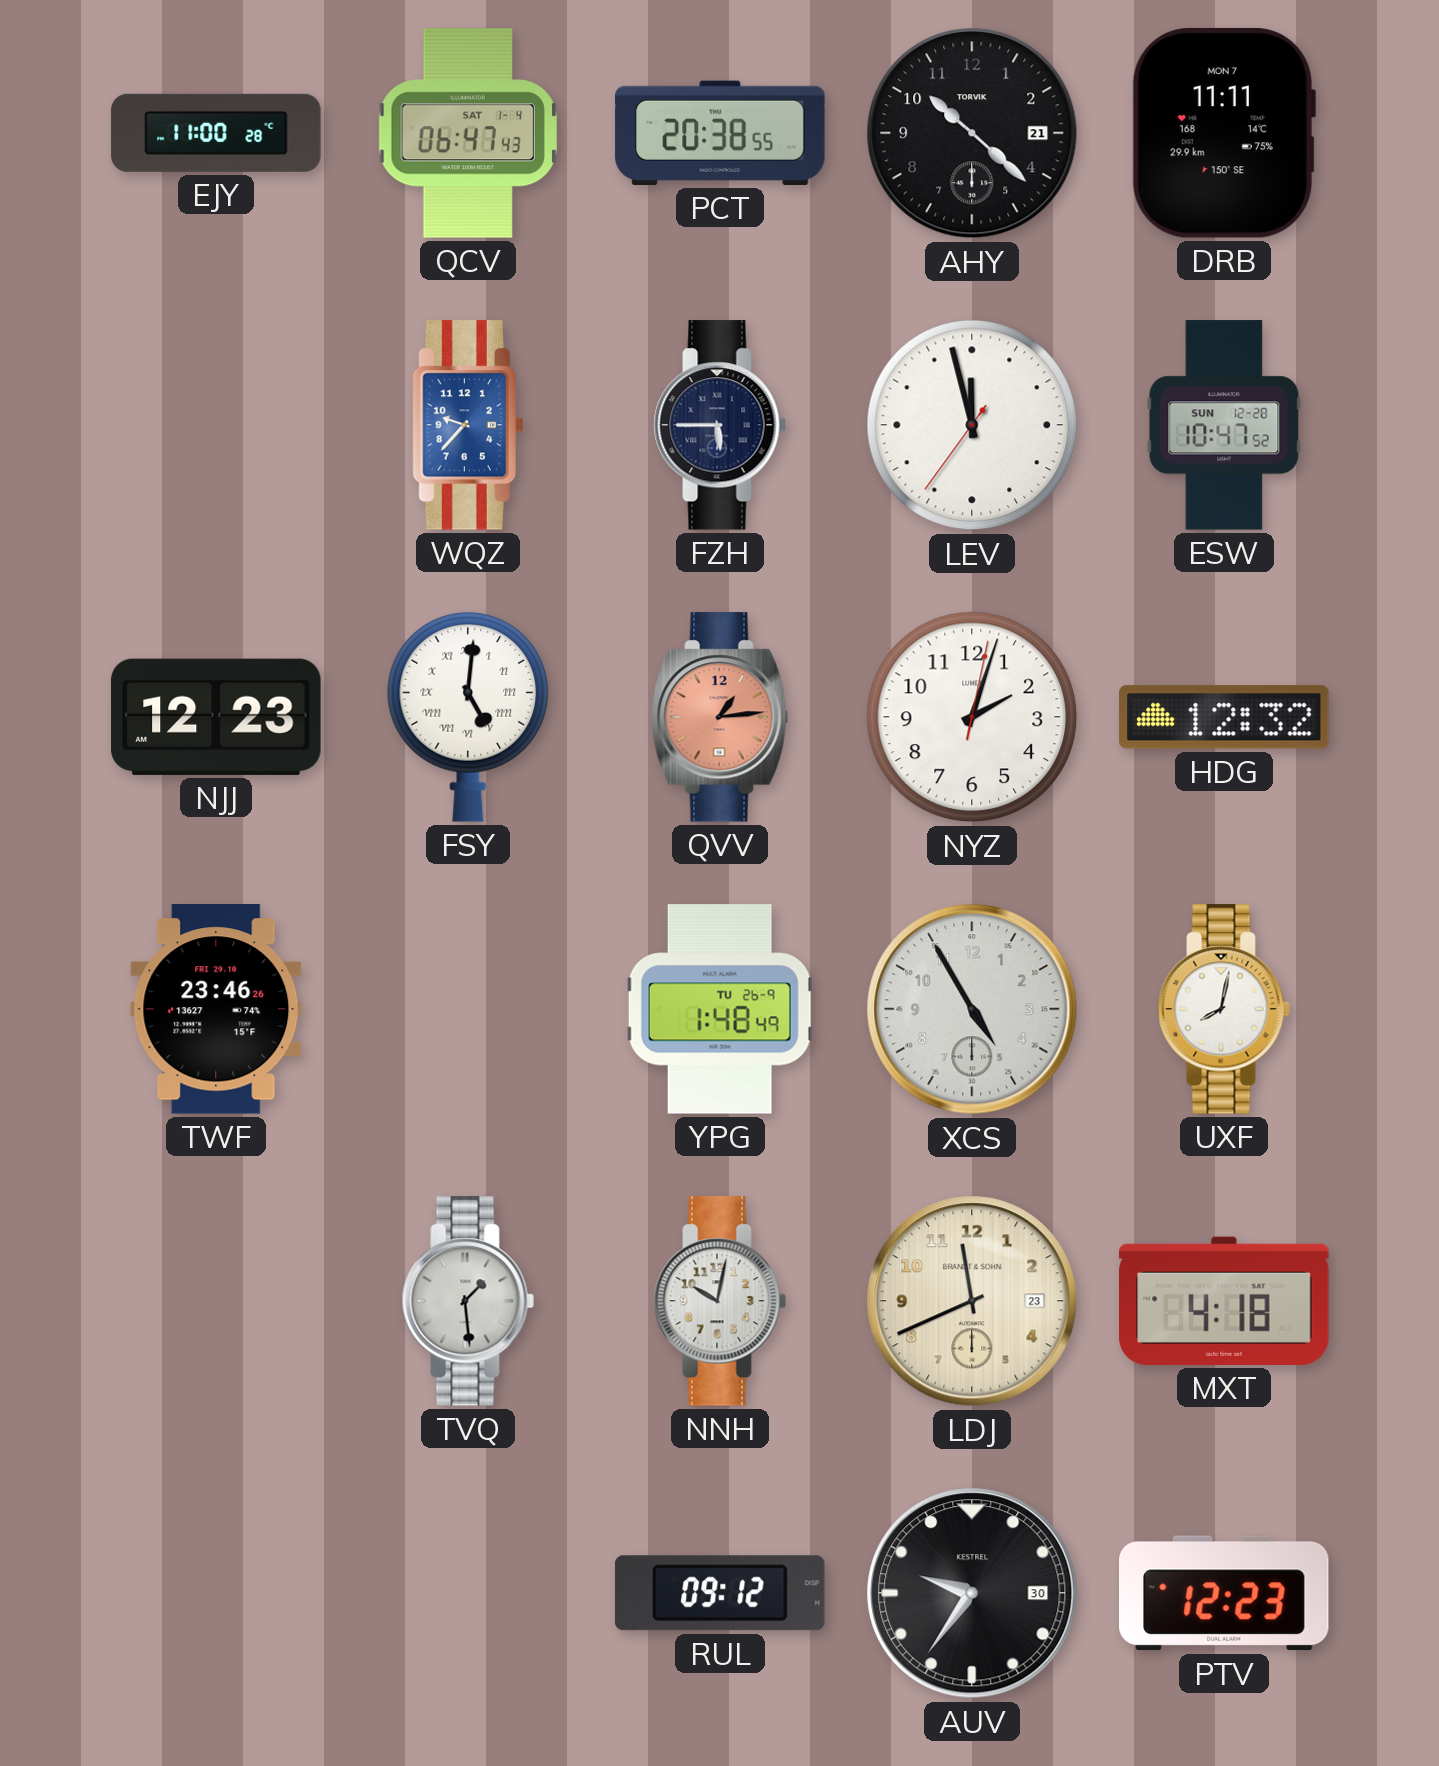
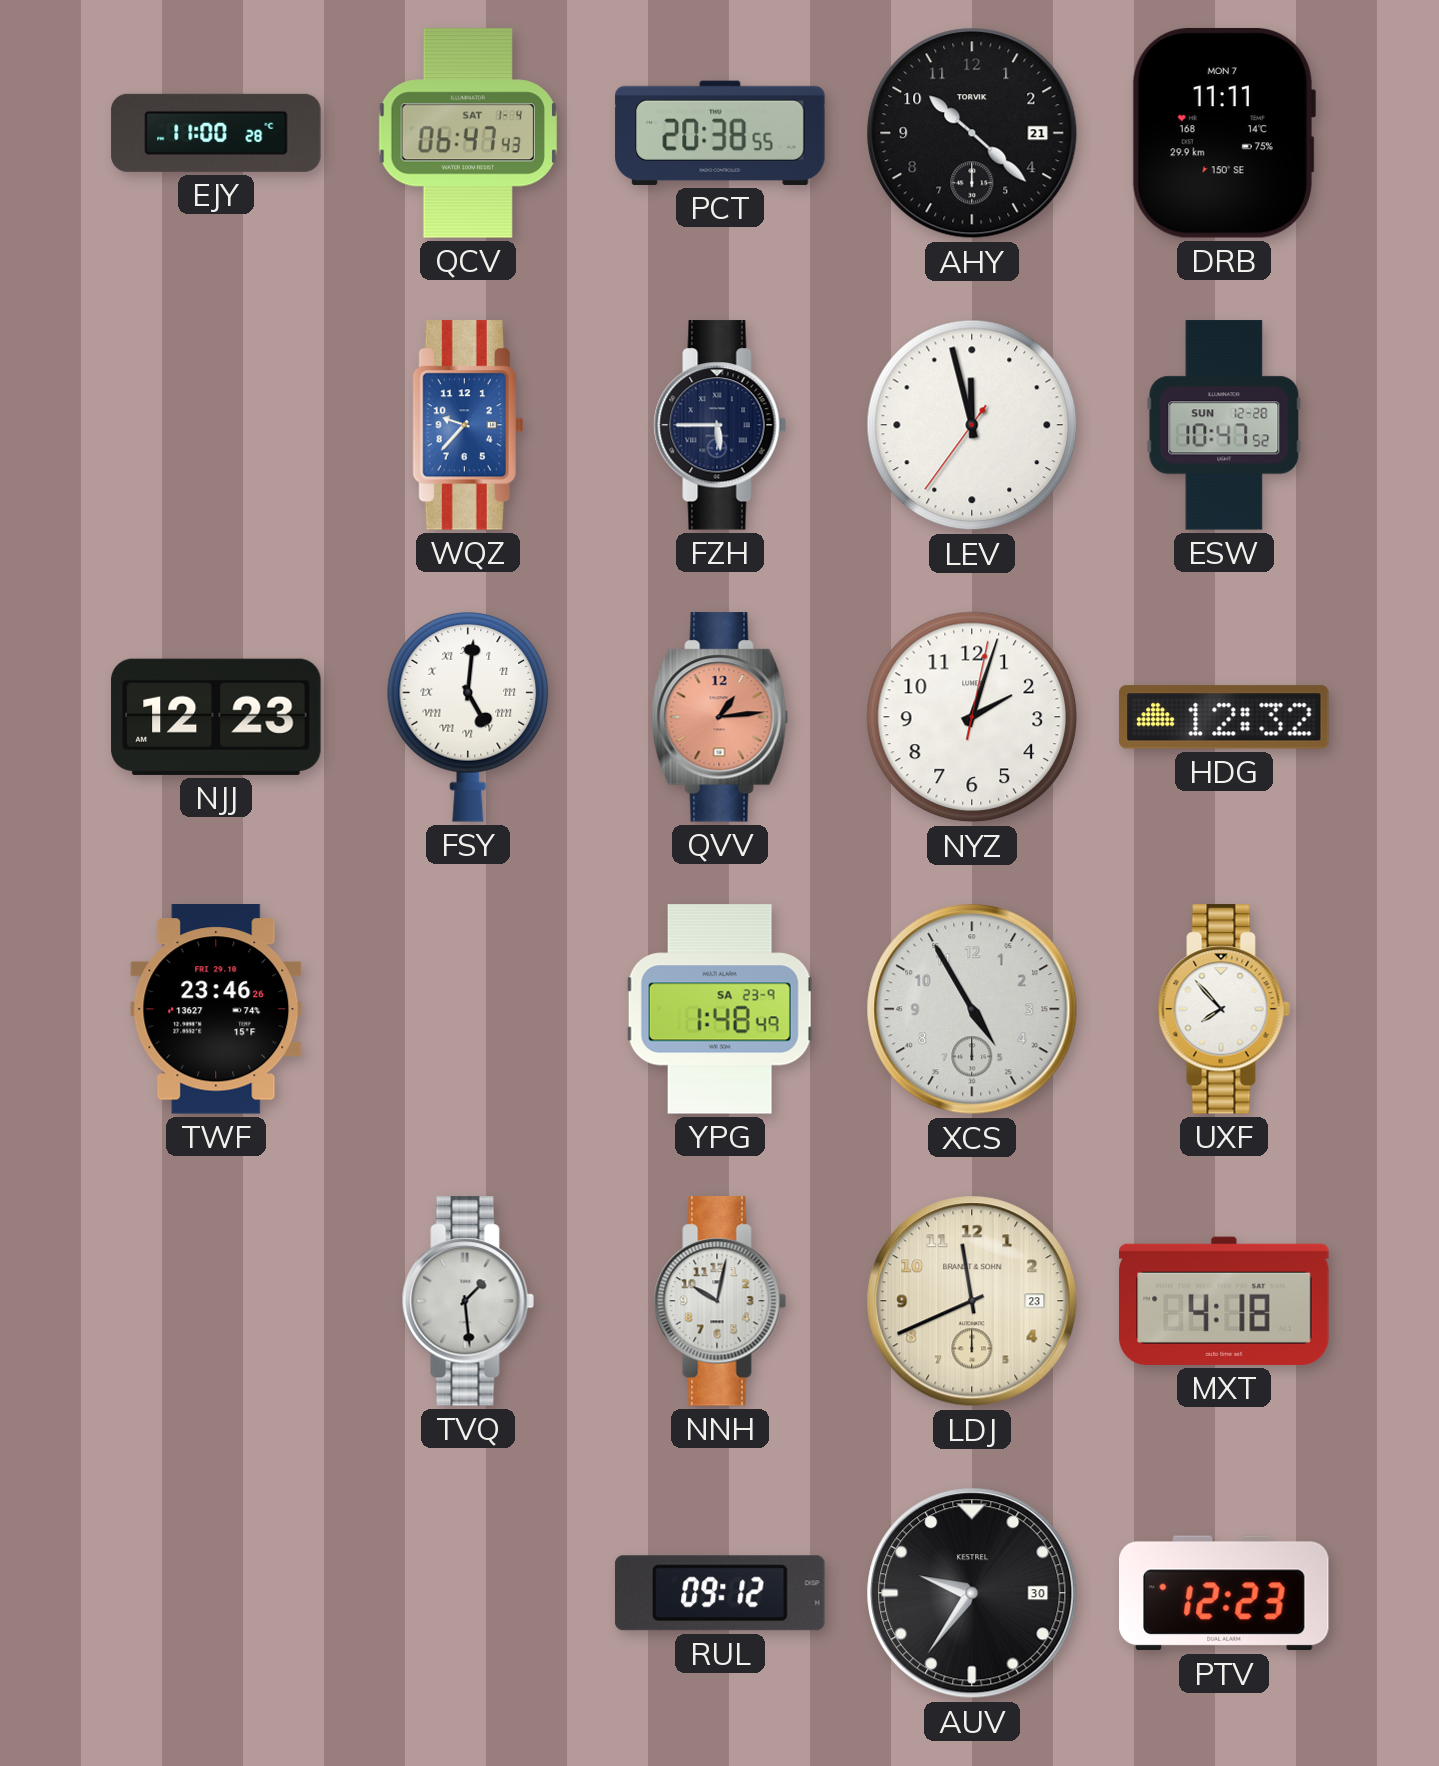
YPG date: TU 26-9 -> SA 23-9
UXF: 8:02 -> 7:53
